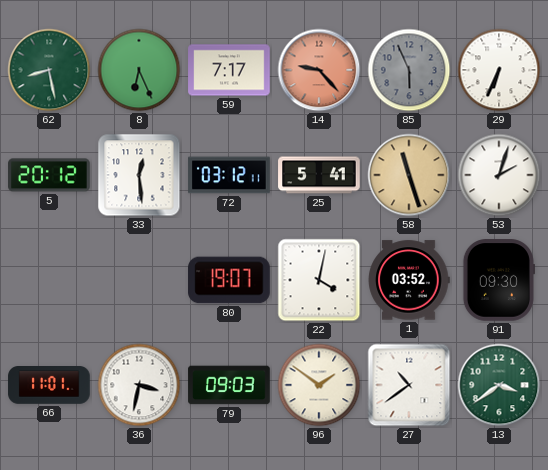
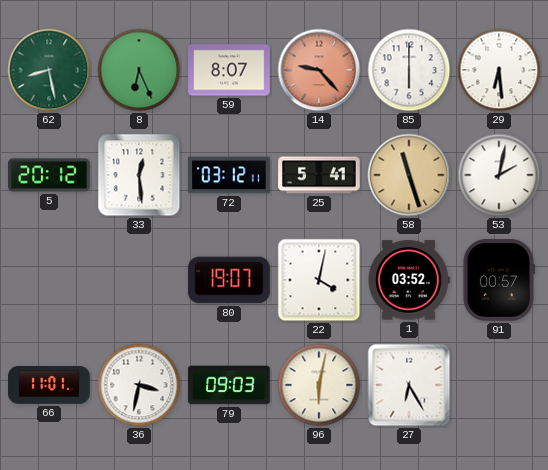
59: 7:17 -> 8:07
85: 5:56 -> 6:00
85 dial: grey -> white
29: 6:34 -> 6:29
53: 2:03 -> 2:02
91: 09:30 -> 00:57
96: 1:51 -> 6:02
27: 10:39 -> 6:25
13: 3:39 -> none
